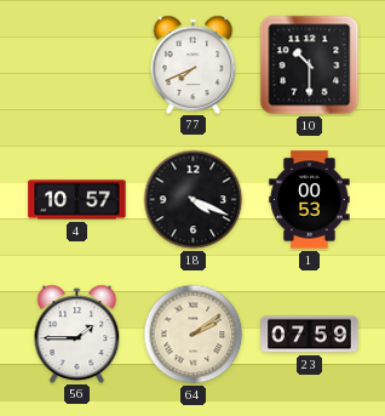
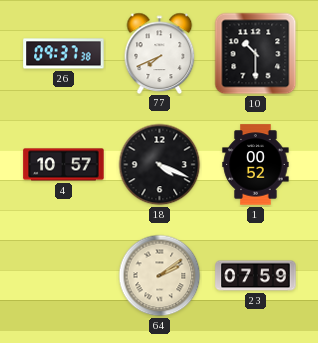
26: none -> 09:37
1: 00:53 -> 00:52
56: 1:45 -> none
